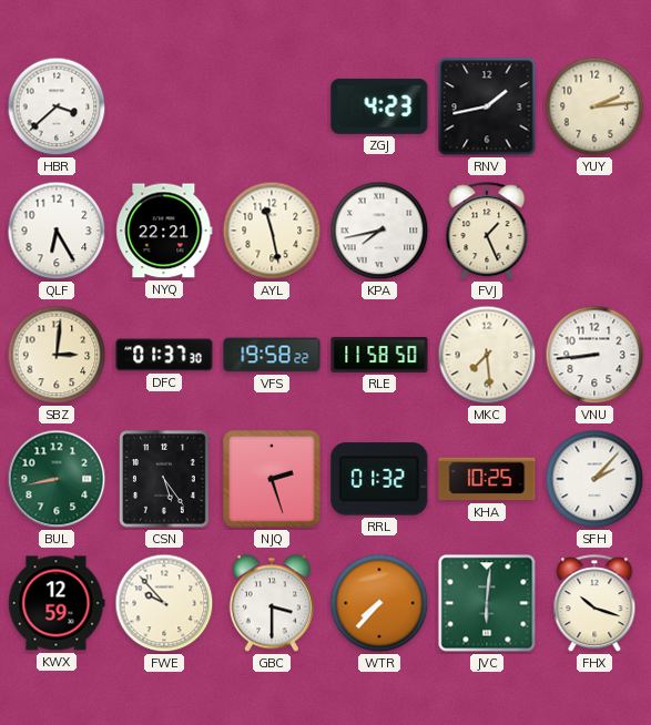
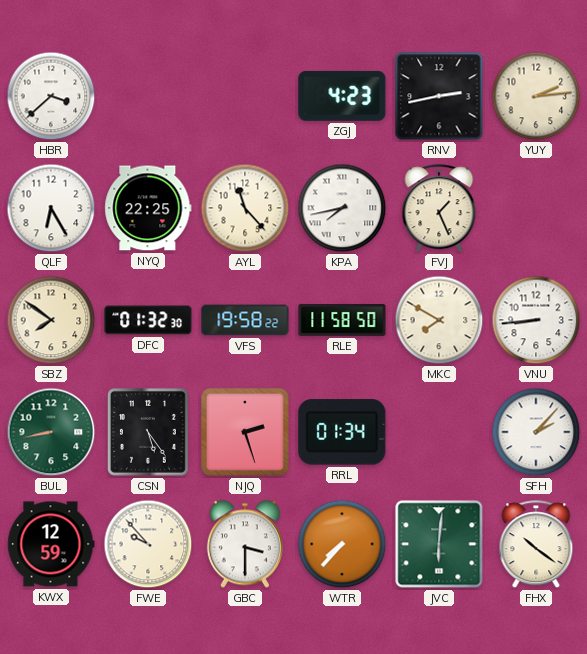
RNV: 1:43 -> 2:43
NYQ: 22:21 -> 22:25
AYL: 11:28 -> 11:23
SBZ: 3:01 -> 7:51
DFC: 01:37 -> 01:32
MKC: 7:29 -> 7:50
RRL: 01:32 -> 01:34
KHA: 10:25 -> none
FHX: 10:18 -> 10:21
